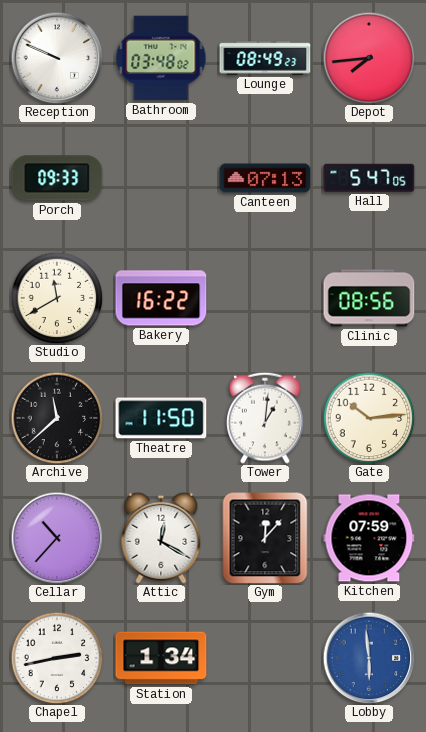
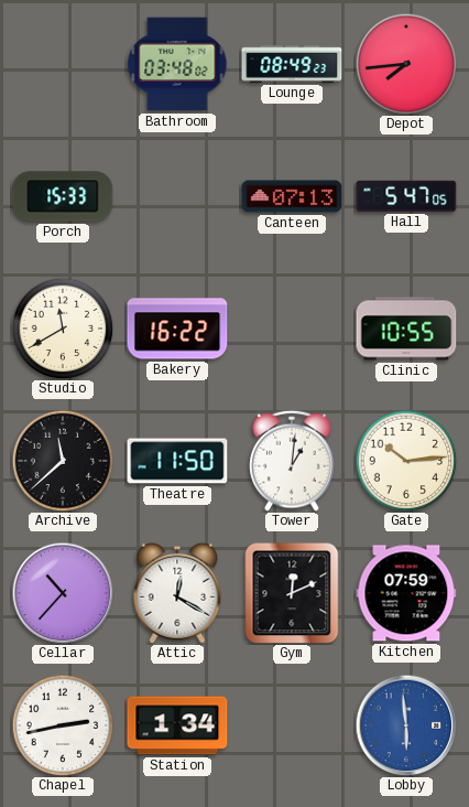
Reception: 9:49 -> none
Porch: 09:33 -> 15:33
Clinic: 08:56 -> 10:55
Gym: 12:07 -> 12:11
